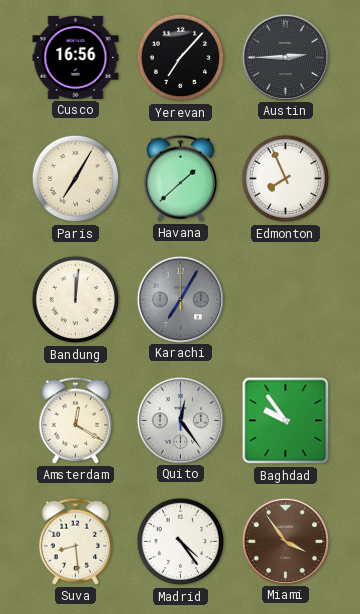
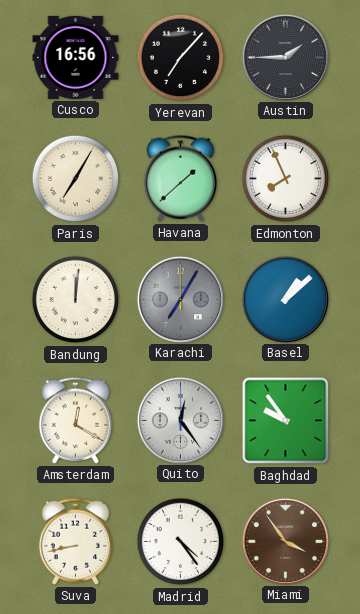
Austin: 2:45 -> 1:45
Basel: none -> 1:08
Suva: 8:29 -> 8:43
